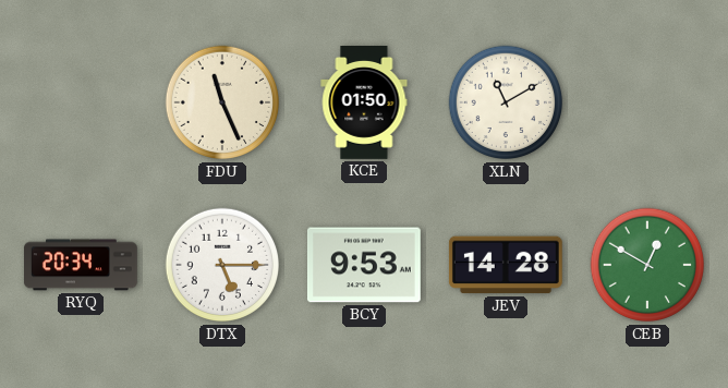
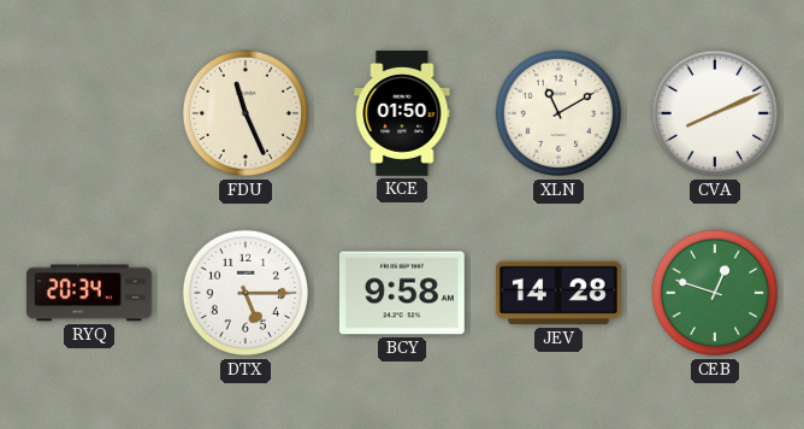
CVA: none -> 8:11
BCY: 9:53 -> 9:58
CEB: 12:50 -> 12:48
